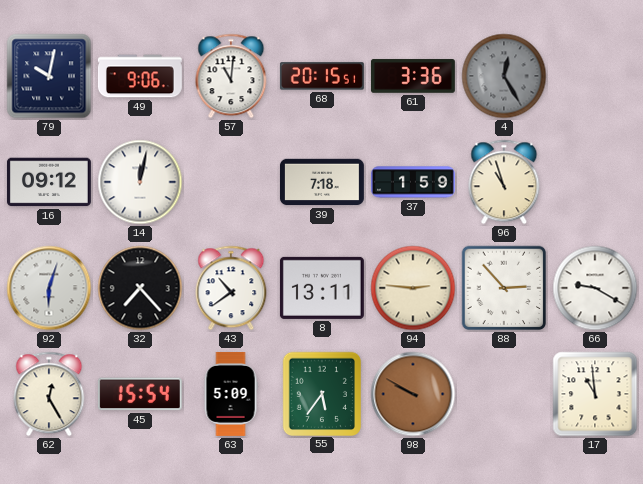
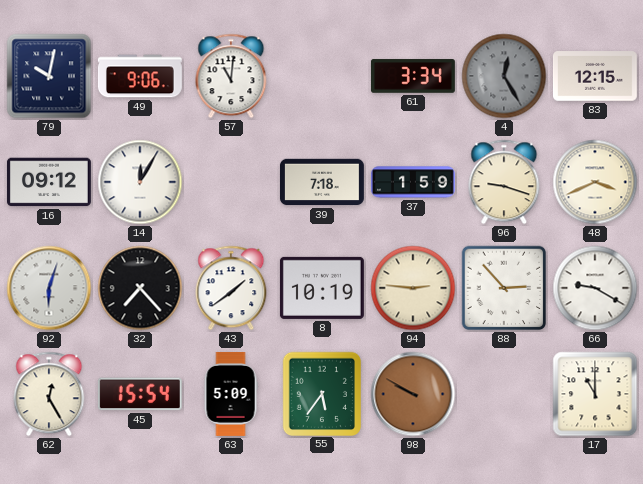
68: 20:15 -> none
61: 3:36 -> 3:34
83: none -> 12:15
14: 12:02 -> 12:05
96: 10:57 -> 9:18
48: none -> 3:41
43: 10:39 -> 1:39
8: 13:11 -> 10:19
17: 10:59 -> 11:00
